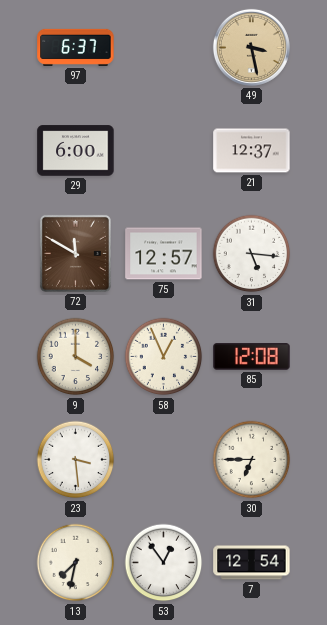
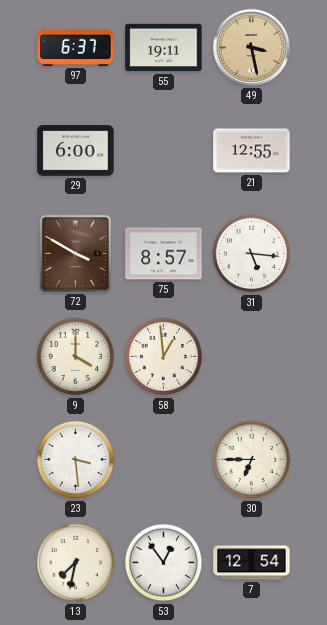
55: none -> 19:11
21: 12:37 -> 12:55
72: 11:50 -> 3:50
75: 12:57 -> 8:57
58: 12:56 -> 12:59
85: 12:08 -> none
